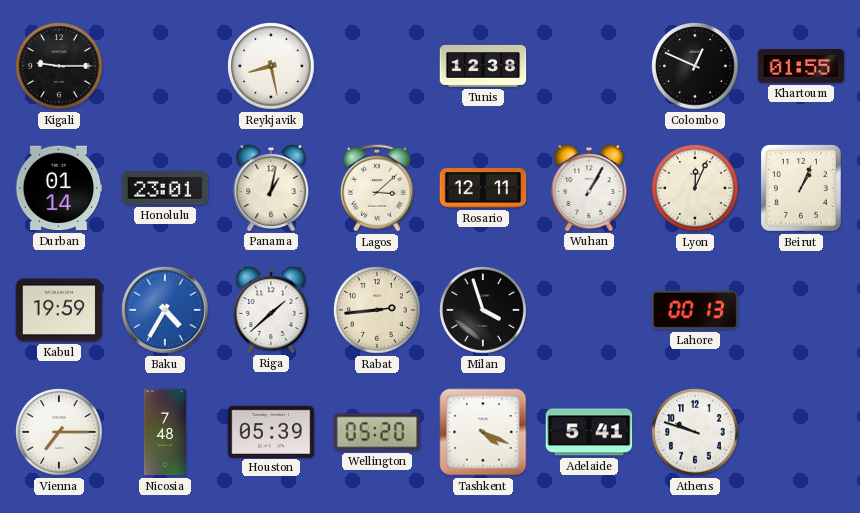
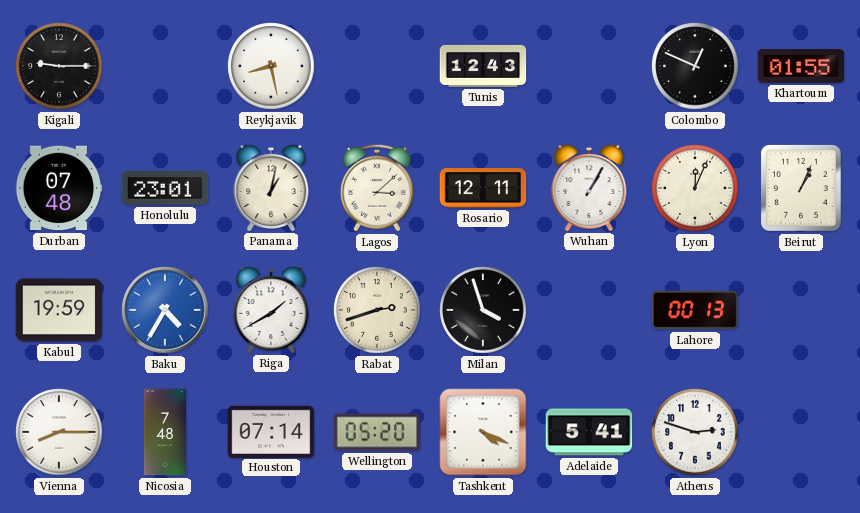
Tunis: 12:38 -> 12:43
Durban: 01:14 -> 07:48
Riga: 1:38 -> 1:40
Rabat: 2:44 -> 2:42
Vienna: 7:15 -> 8:15
Houston: 05:39 -> 07:14
Athens: 9:48 -> 2:48
